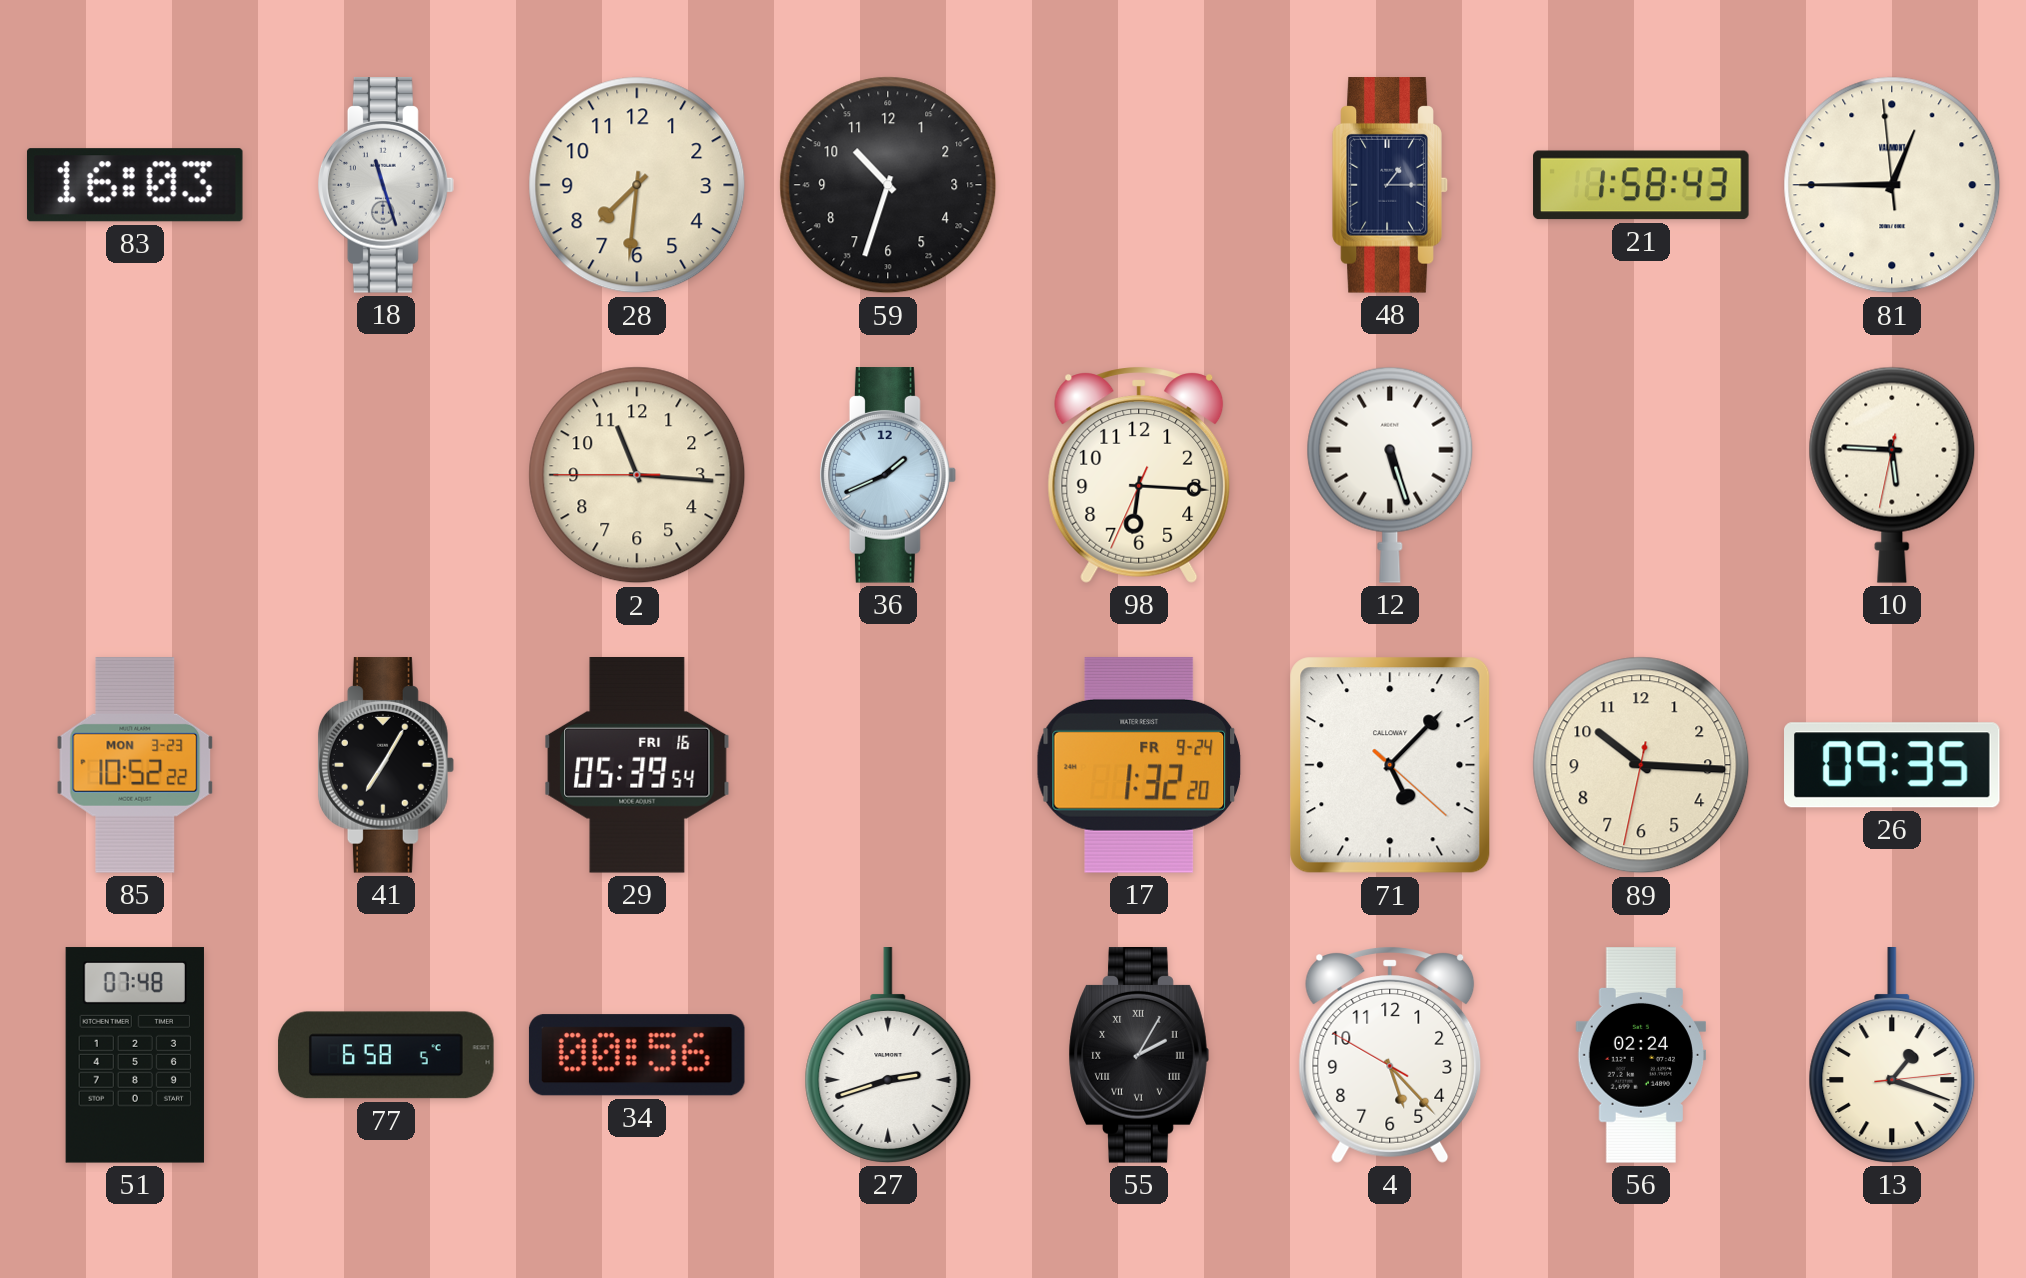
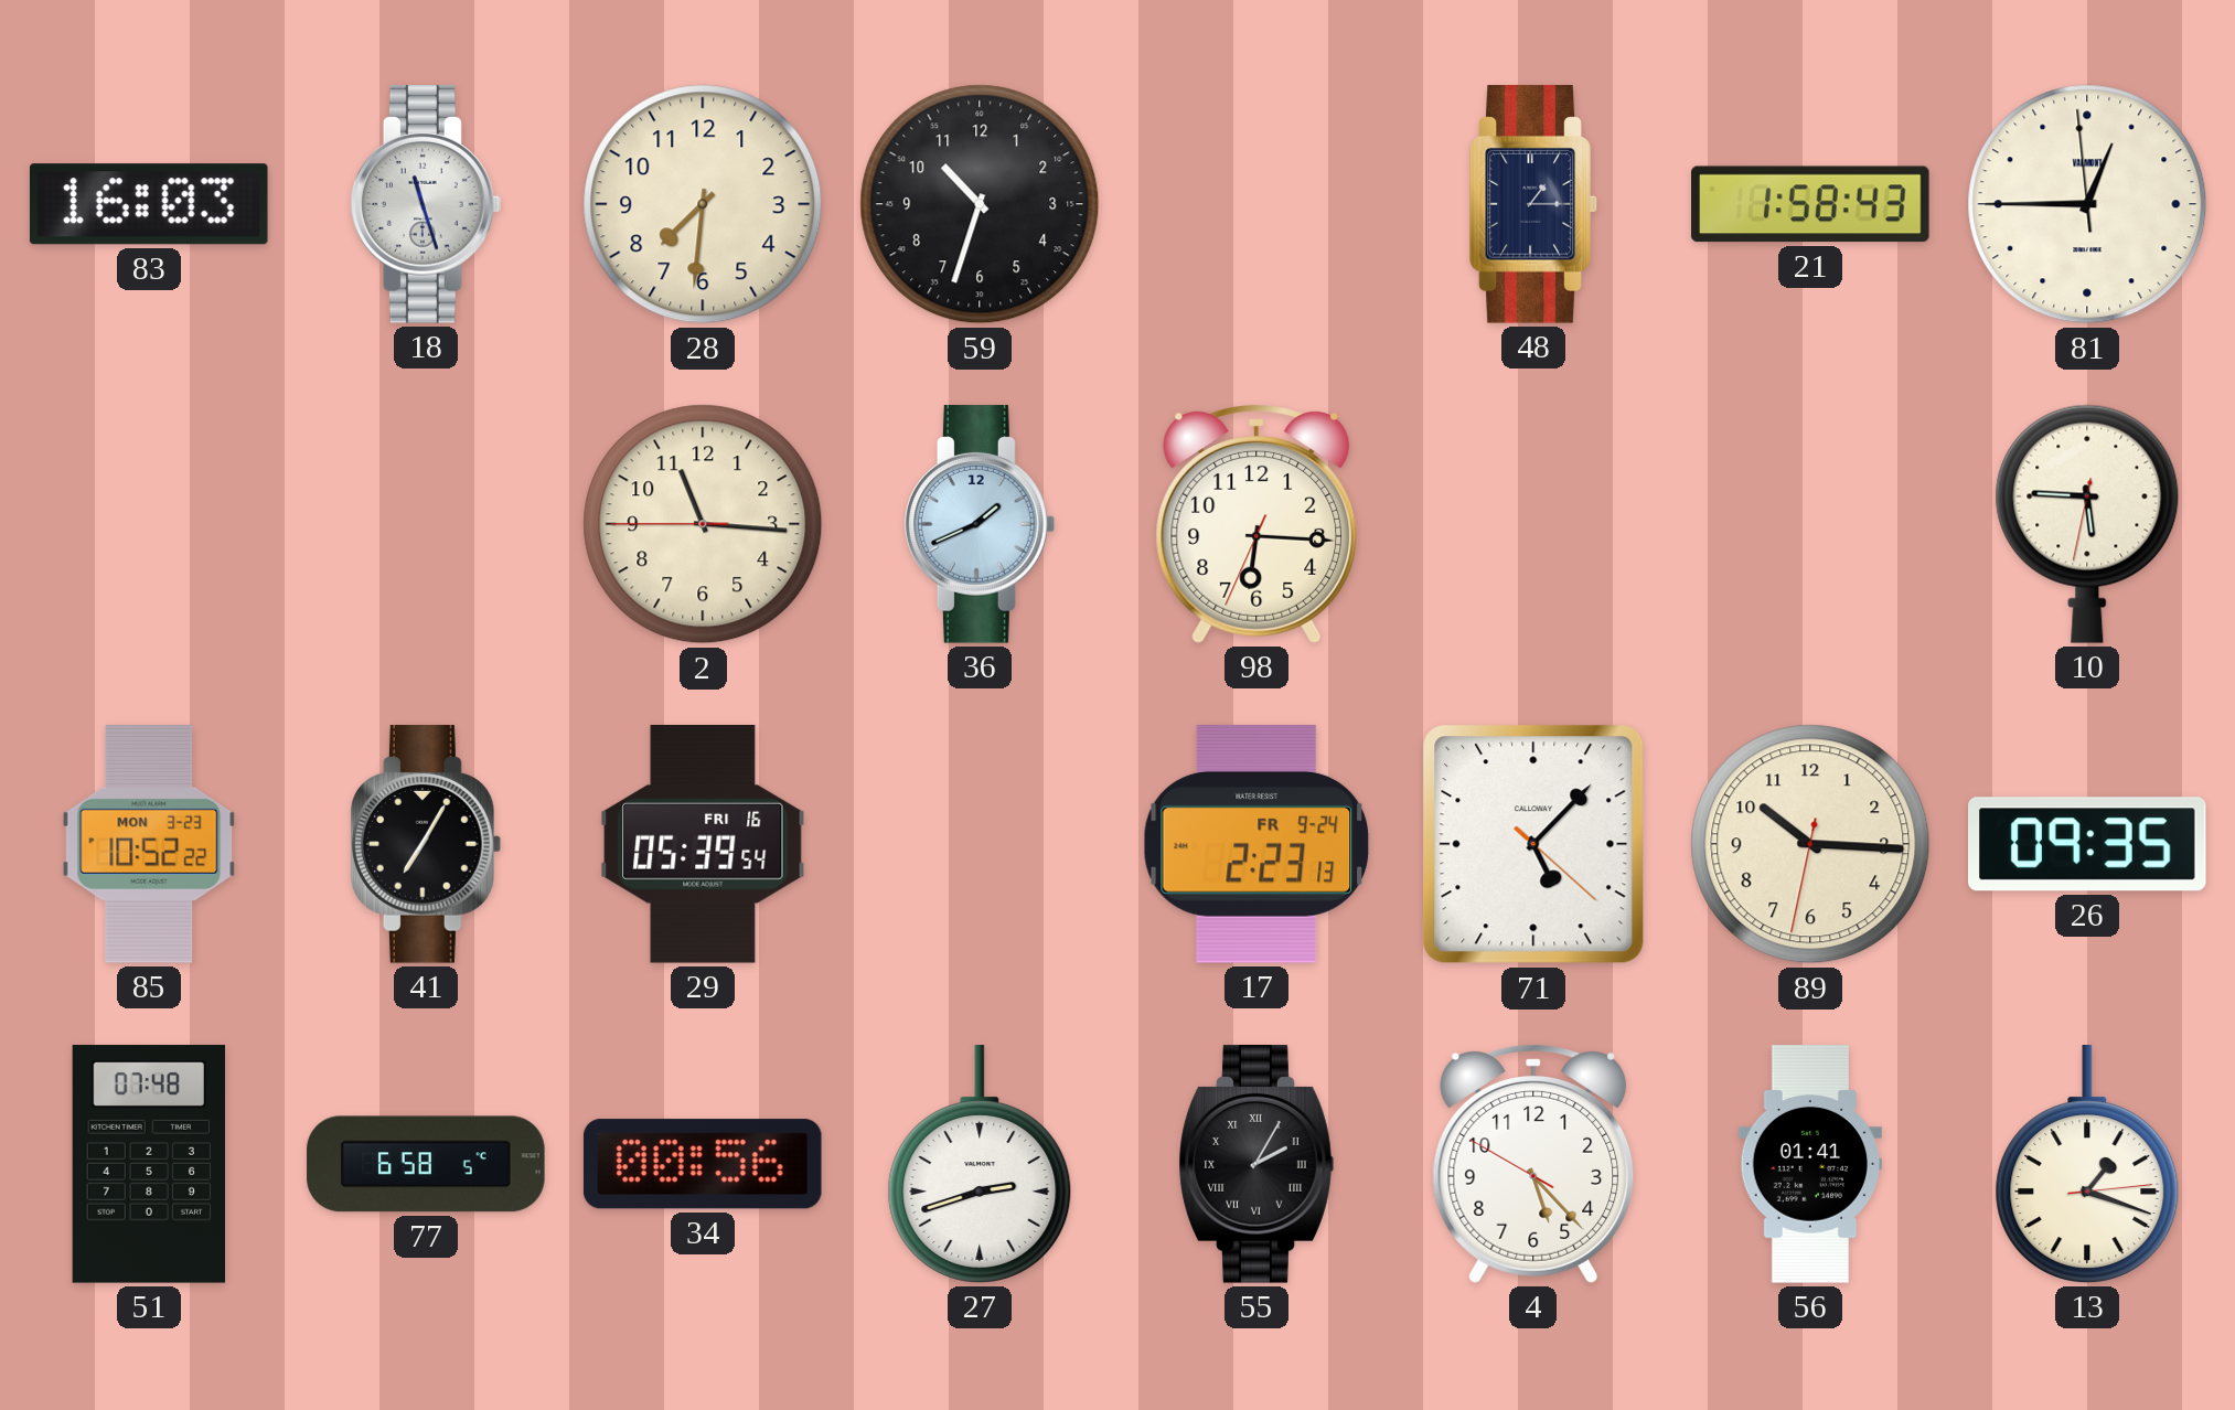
12: 5:27 -> none
17: 1:32 -> 2:23
56: 02:24 -> 01:41
